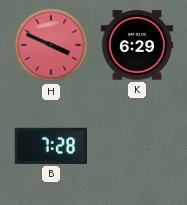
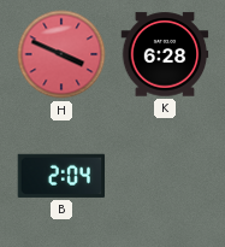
K: 6:29 -> 6:28
B: 7:28 -> 2:04
